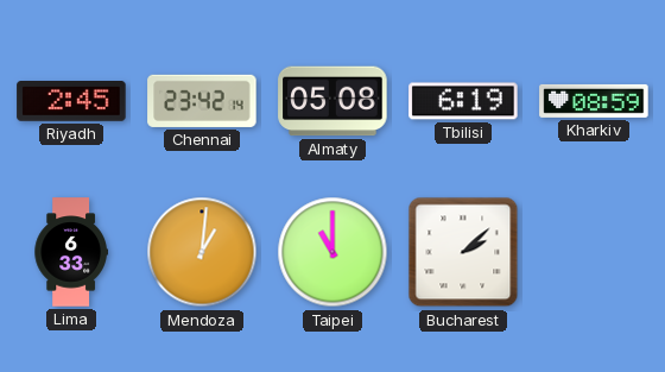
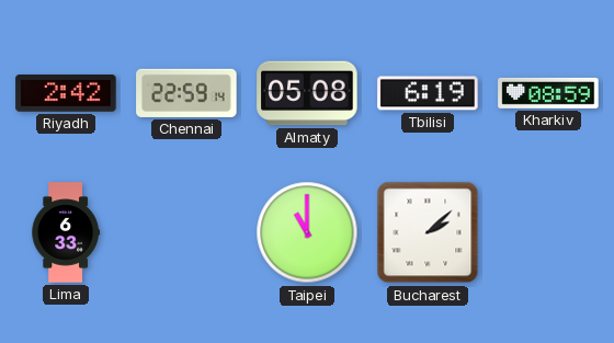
Riyadh: 2:45 -> 2:42
Chennai: 23:42 -> 22:59
Mendoza: 1:01 -> none
